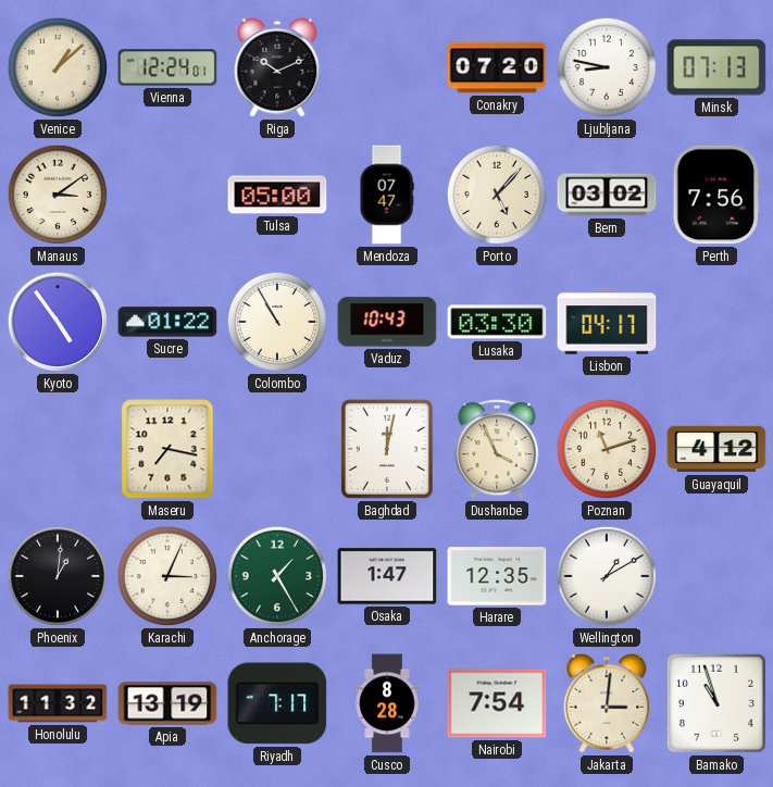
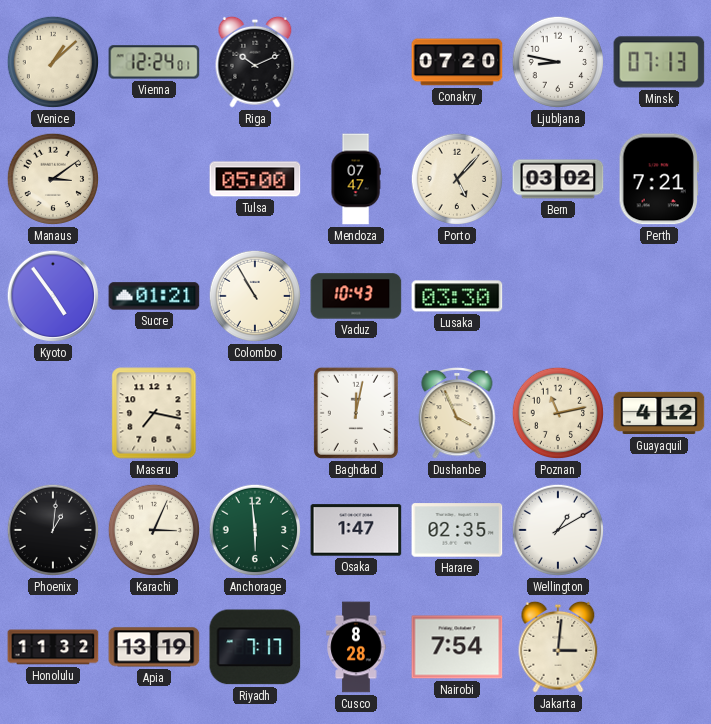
Perth: 7:56 -> 7:21
Sucre: 01:22 -> 01:21
Lisbon: 04:17 -> none
Poznan: 11:12 -> 11:13
Anchorage: 1:25 -> 5:59
Harare: 12:35 -> 02:35
Bamako: 10:57 -> none
